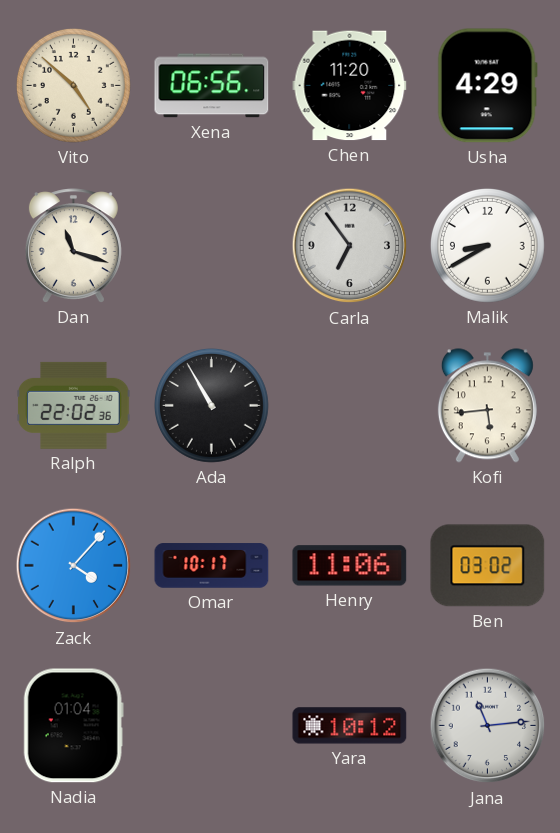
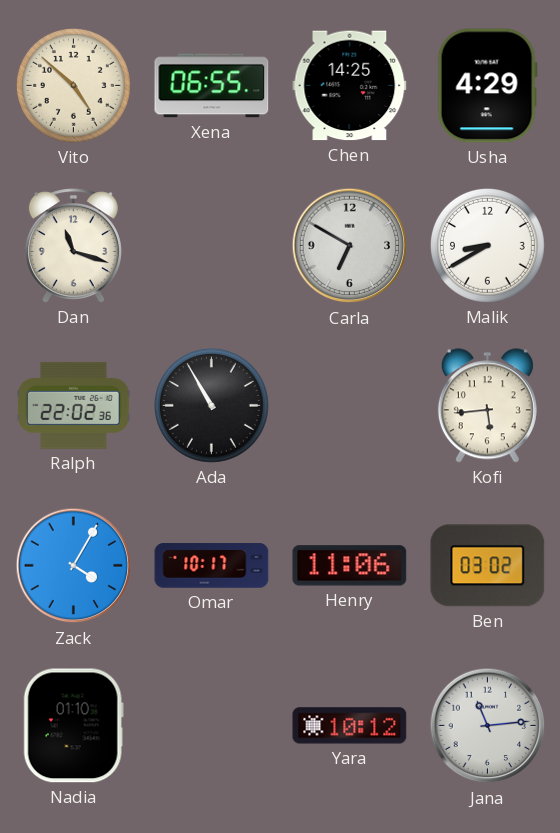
Xena: 06:56 -> 06:55
Chen: 11:20 -> 14:25
Carla: 6:54 -> 6:50
Zack: 4:07 -> 4:05
Nadia: 01:04 -> 01:10
